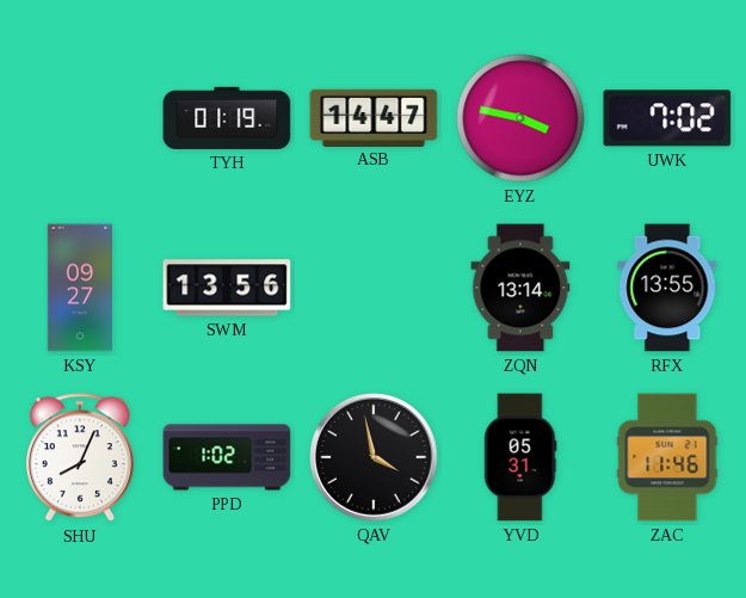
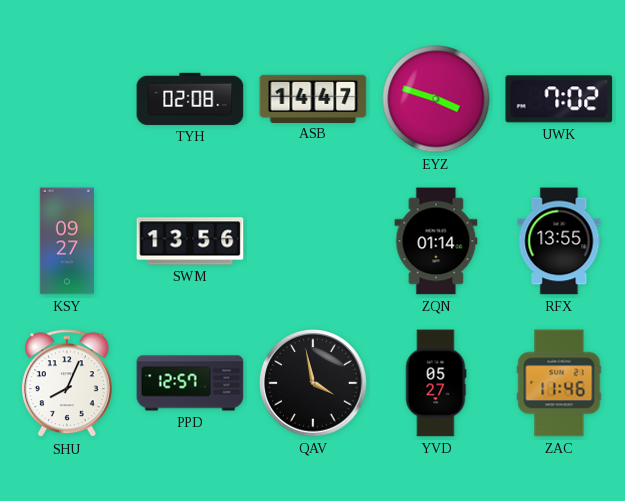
TYH: 01:19 -> 02:08
EYZ: 3:47 -> 3:48
ZQN: 13:14 -> 01:14
PPD: 1:02 -> 12:57
YVD: 05:31 -> 05:27
